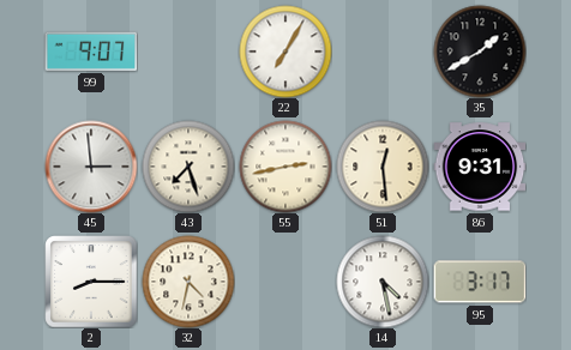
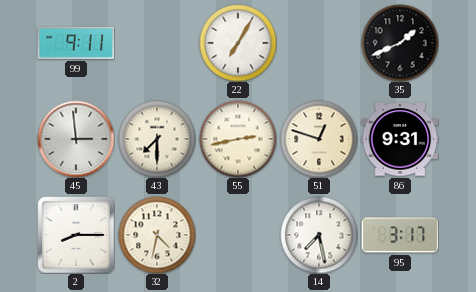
99: 9:07 -> 9:11
35: 1:40 -> 1:41
43: 7:27 -> 7:30
51: 12:29 -> 12:48
14: 4:28 -> 7:28
